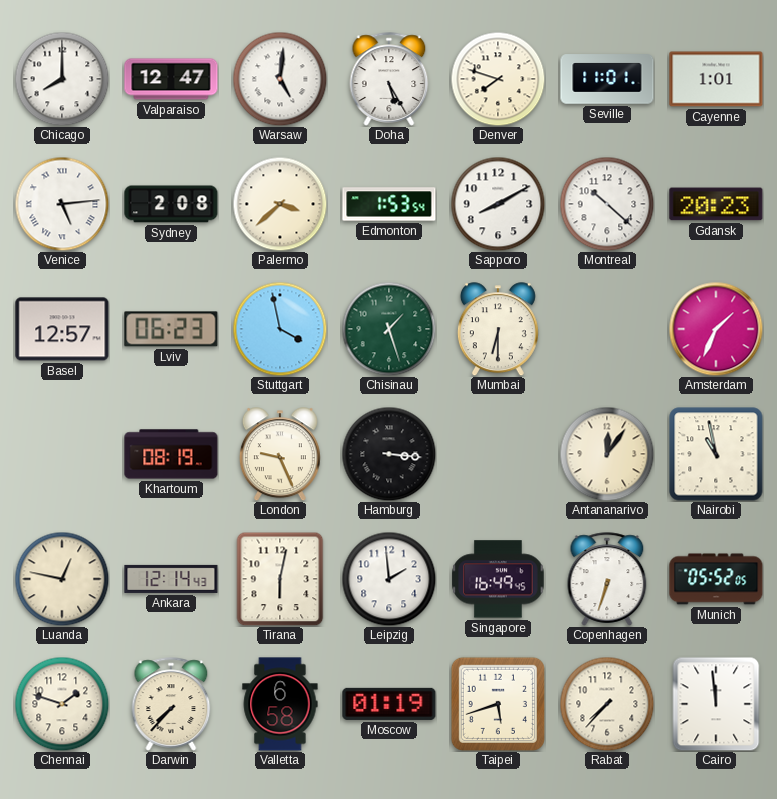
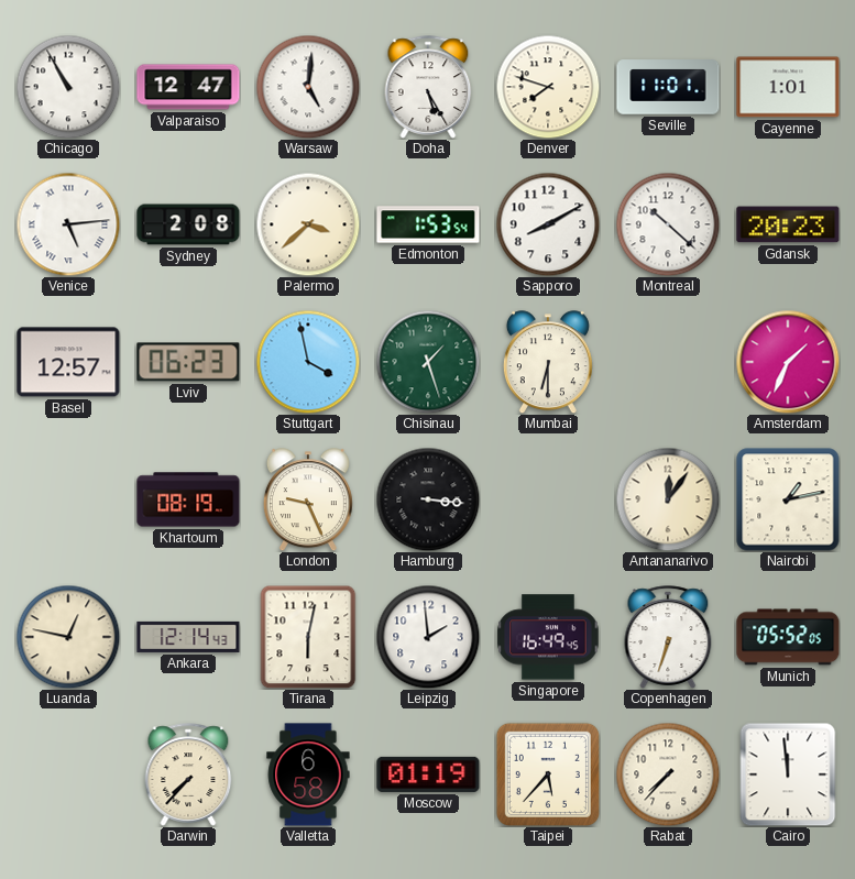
Chicago: 8:00 -> 10:55
Nairobi: 10:58 -> 1:13
Chennai: 1:48 -> none
Taipei: 5:42 -> 5:37
